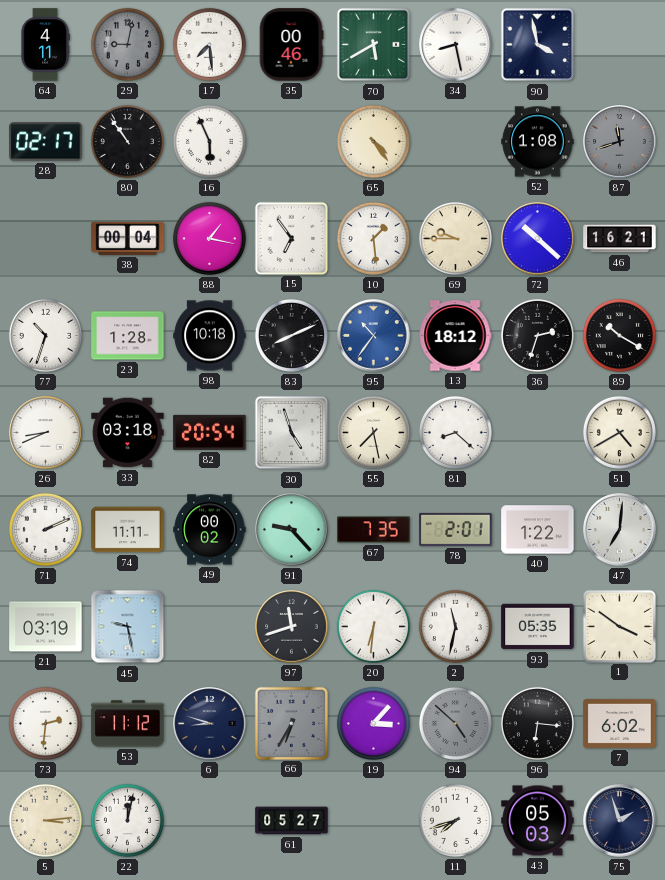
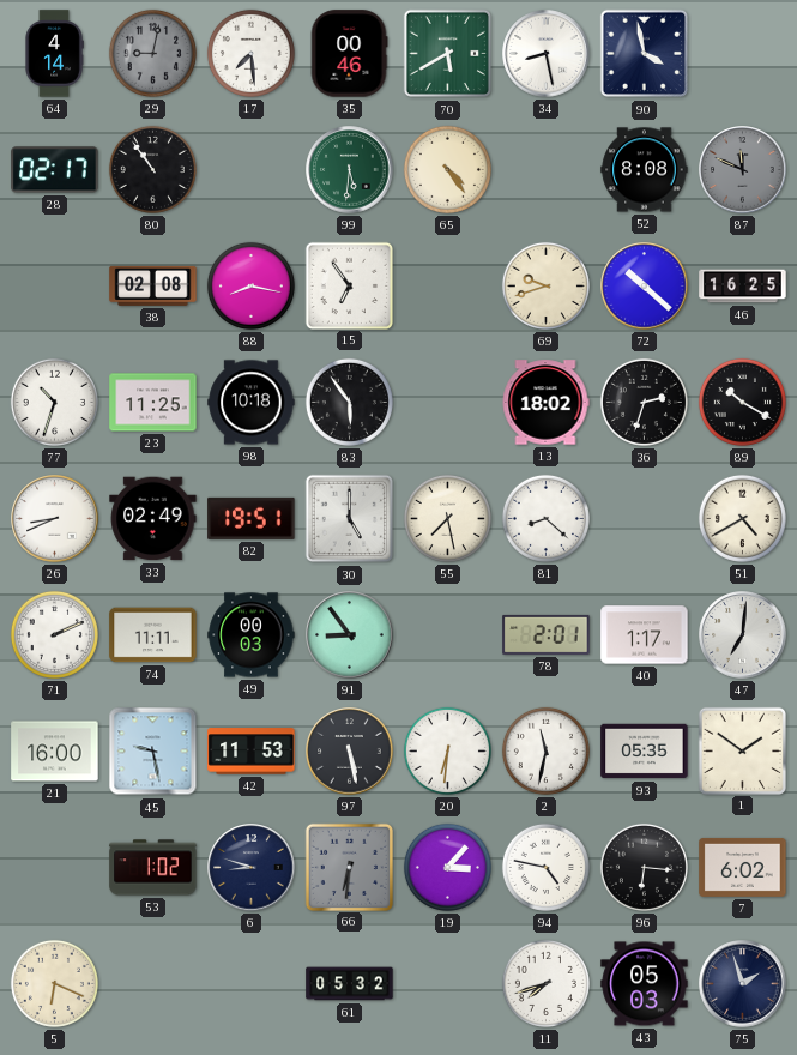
64: 4:11 -> 4:14
16: 5:56 -> none
99: none -> 5:31
52: 1:08 -> 8:08
87: 11:42 -> 11:49
38: 00:04 -> 02:08
88: 1:17 -> 8:17
10: 1:29 -> none
69: 9:45 -> 9:42
46: 16:21 -> 16:25
23: 1:28 -> 11:25
83: 8:11 -> 5:54
95: 10:36 -> none
13: 18:12 -> 18:02
33: 03:18 -> 02:49
82: 20:54 -> 19:51
30: 4:57 -> 5:00
49: 00:02 -> 00:03
91: 9:23 -> 8:54
67: 7:35 -> none
40: 1:22 -> 1:17
21: 03:19 -> 16:00
42: none -> 11:53
97: 11:42 -> 5:28
1: 3:51 -> 1:51
73: 2:31 -> none
53: 11:12 -> 1:02
66: 6:35 -> 6:31
94: 4:52 -> 4:47
94 dial: grey -> white
5: 3:14 -> 6:19
22: 12:02 -> none
61: 05:27 -> 05:32
